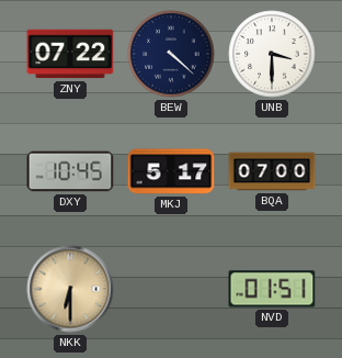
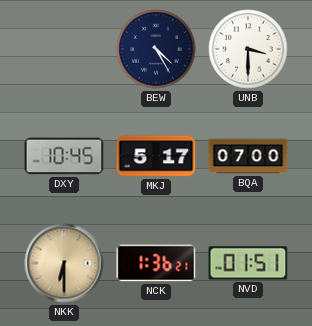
ZNY: 07:22 -> none
BEW: 4:22 -> 4:25
NCK: none -> 1:36
